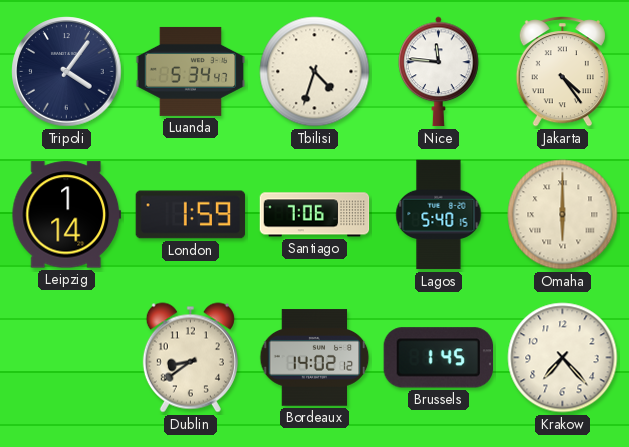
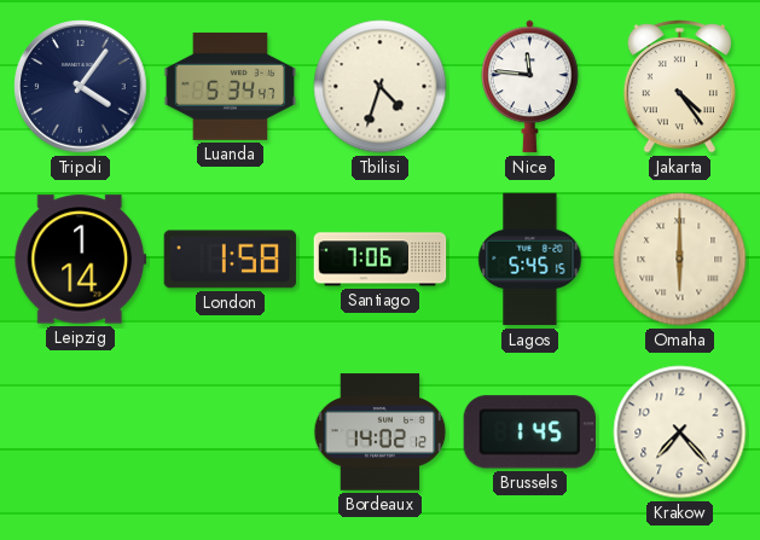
London: 1:59 -> 1:58
Lagos: 5:40 -> 5:45
Dublin: 8:39 -> none
